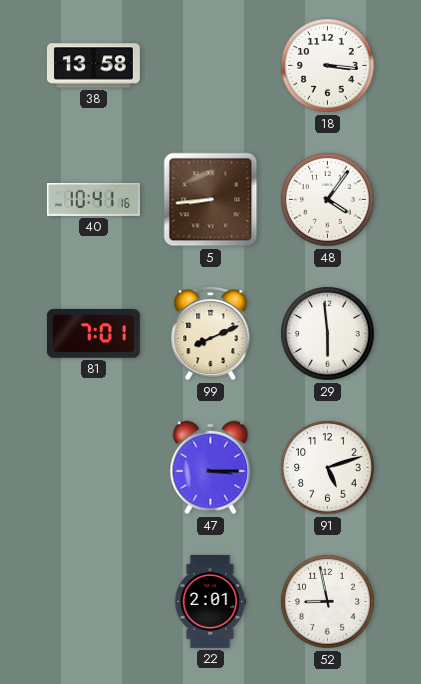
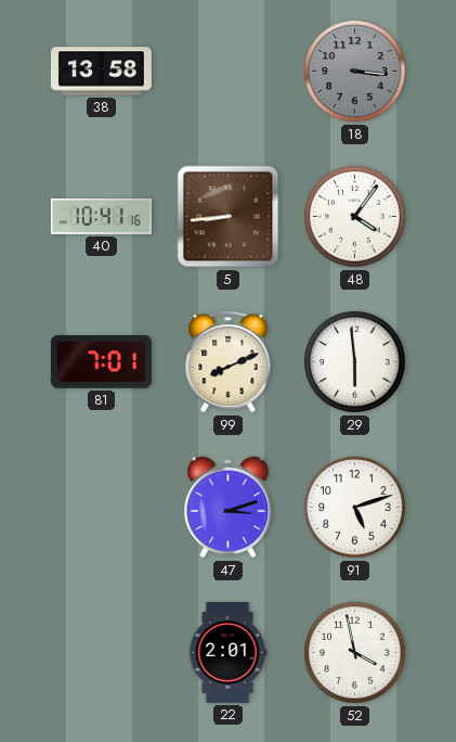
18 dial: white -> grey
47: 3:15 -> 3:12
52: 8:58 -> 3:58
